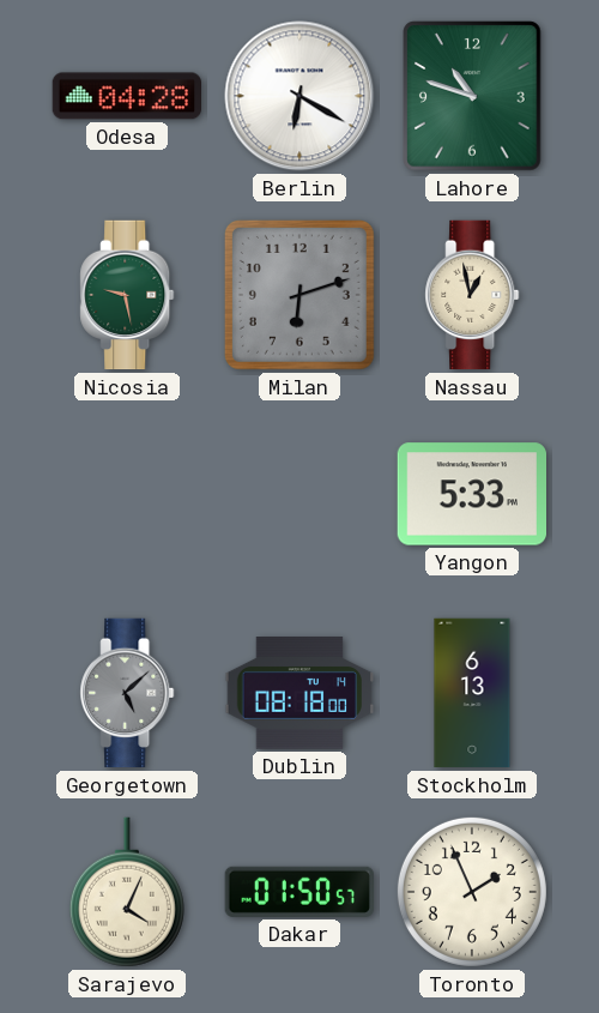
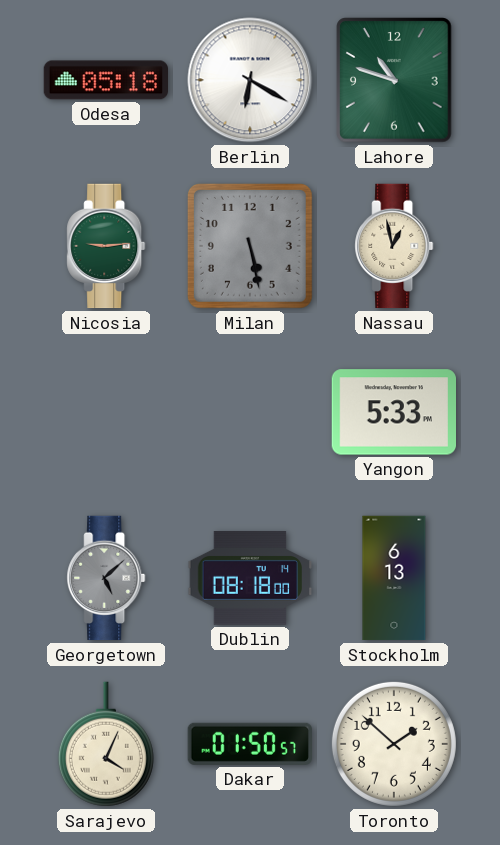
Odesa: 04:28 -> 05:18
Nicosia: 9:28 -> 9:14
Milan: 6:12 -> 5:28
Toronto: 1:56 -> 1:52
